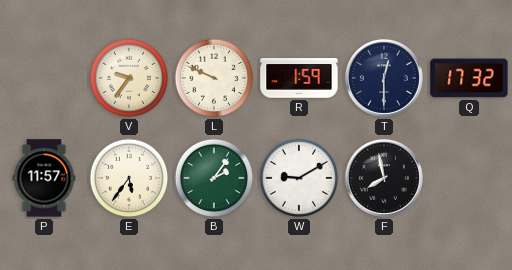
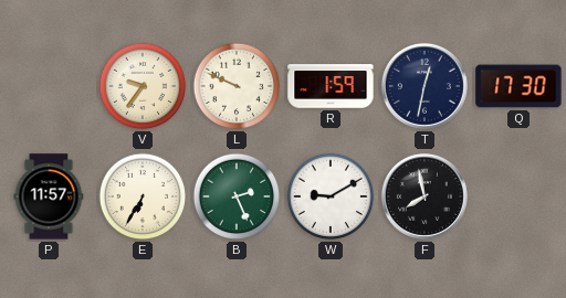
T: 12:30 -> 12:32
Q: 17:32 -> 17:30
E: 5:36 -> 6:35
B: 2:06 -> 2:26
